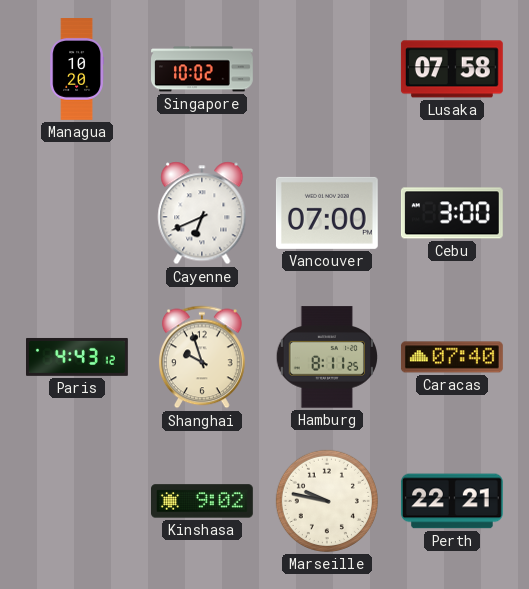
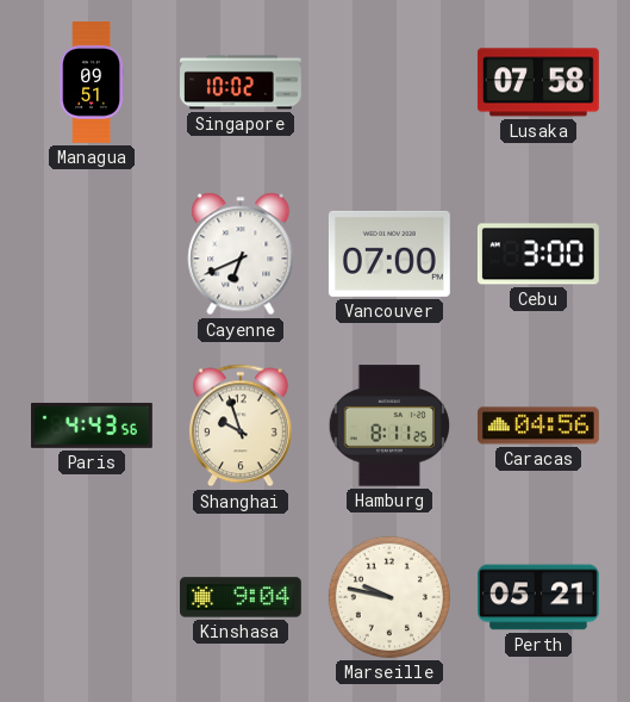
Managua: 10:20 -> 09:51
Paris: 4:43:12 -> 4:43:56
Caracas: 07:40 -> 04:56
Kinshasa: 9:02 -> 9:04
Perth: 22:21 -> 05:21
